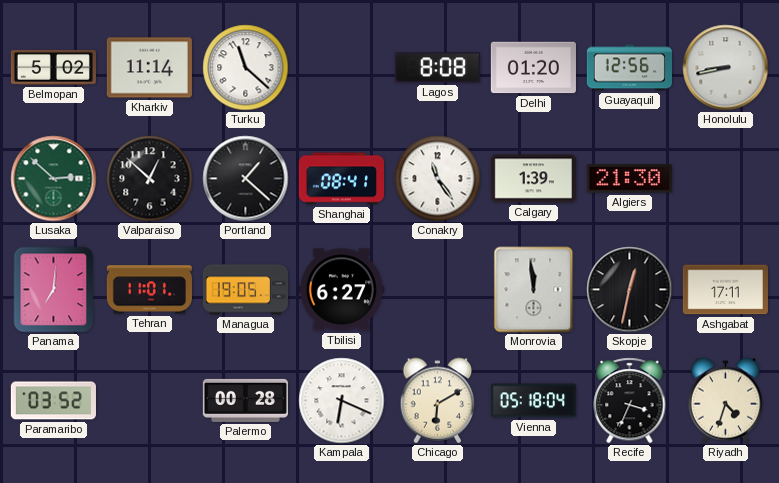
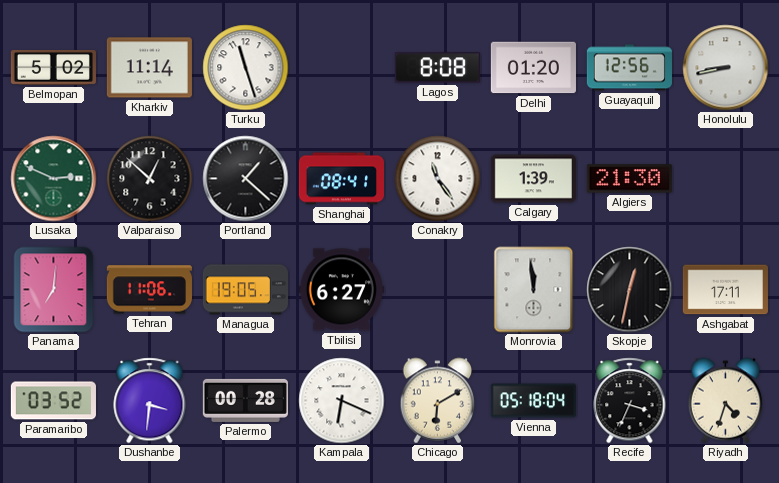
Turku: 11:22 -> 11:27
Lusaka: 2:52 -> 2:49
Tehran: 11:01 -> 11:06
Dushanbe: none -> 3:31
